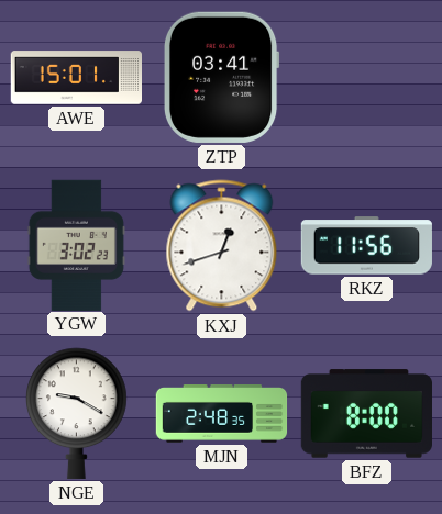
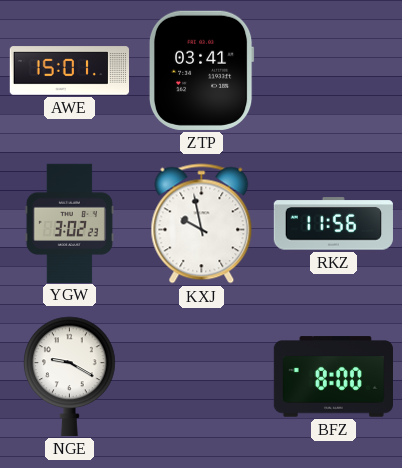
KXJ: 12:42 -> 9:58
MJN: 2:48 -> none
